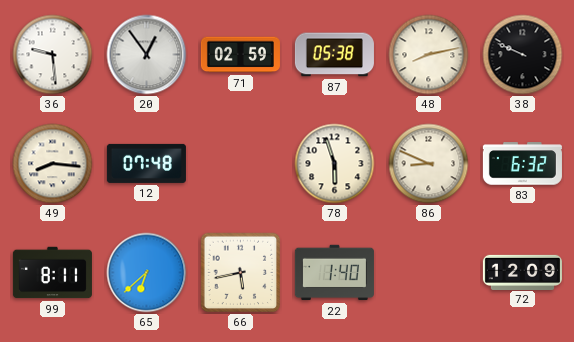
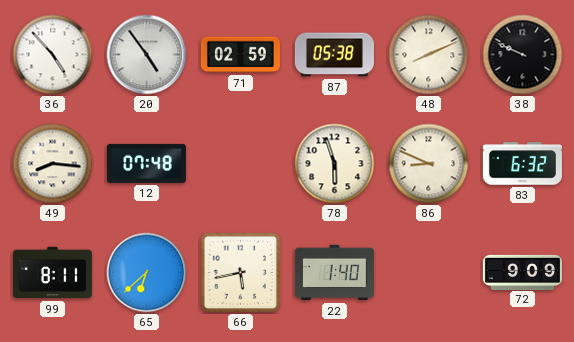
36: 9:29 -> 4:53
20: 12:54 -> 4:54
48: 8:13 -> 8:11
72: 12:09 -> 9:09
